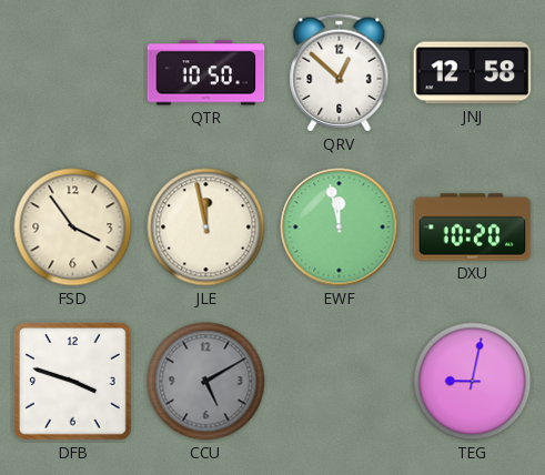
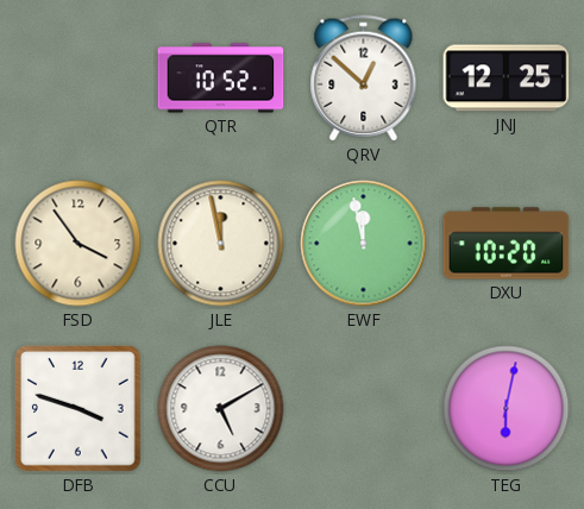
QTR: 10:50 -> 10:52
JNJ: 12:58 -> 12:25
CCU dial: grey -> white
TEG: 9:02 -> 6:02
